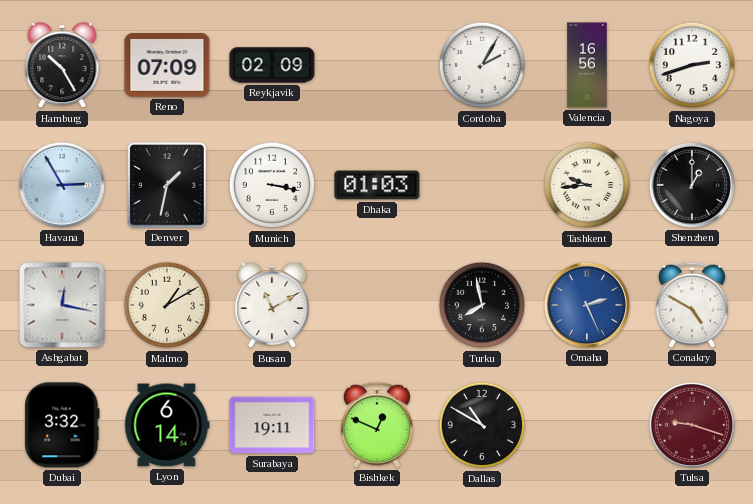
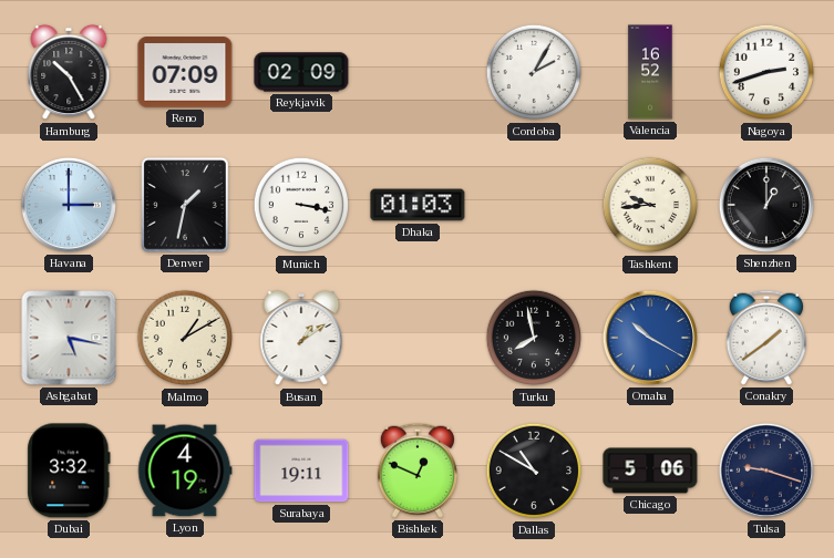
Valencia: 16:56 -> 16:52
Havana: 2:55 -> 3:00
Ashgabat: 12:17 -> 5:17
Busan: 11:10 -> 1:09
Omaha: 2:26 -> 10:20
Conakry: 4:50 -> 1:39
Lyon: 6:14 -> 4:19
Chicago: none -> 5:06
Tulsa dial: burgundy -> navy
